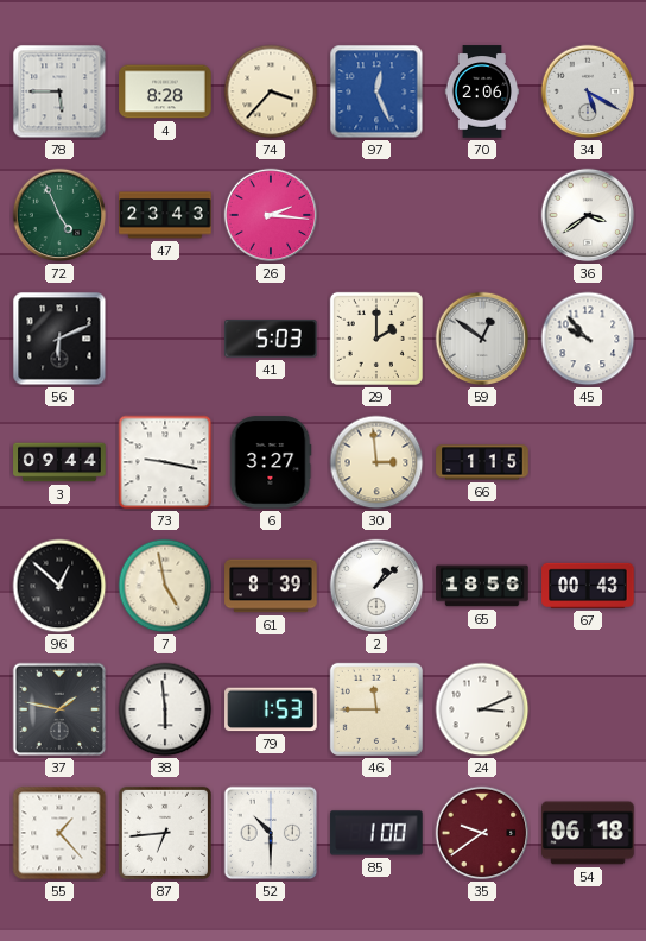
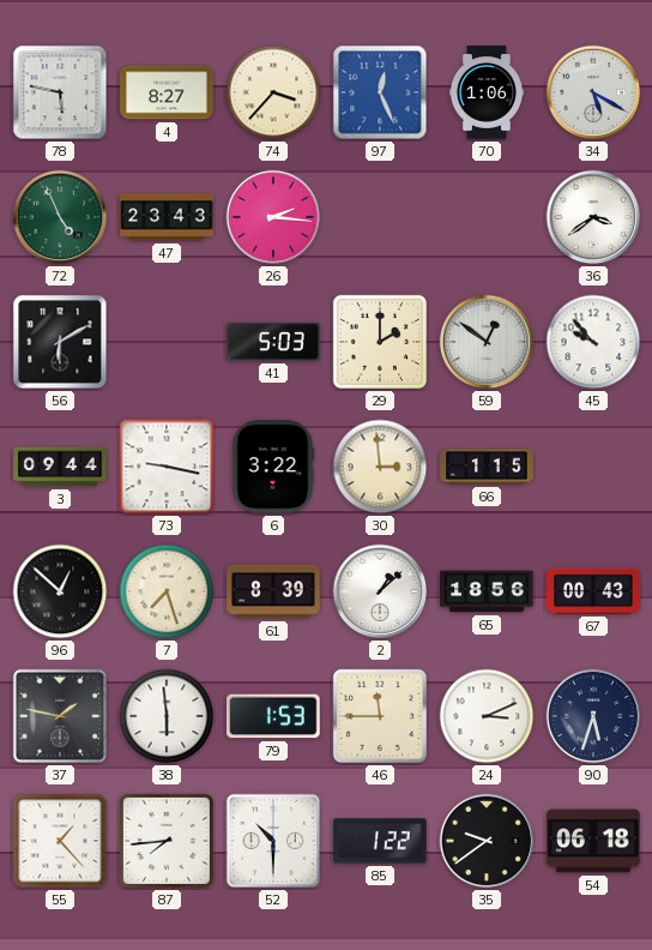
78: 5:45 -> 5:47
4: 8:28 -> 8:27
70: 2:06 -> 1:06
56: 6:11 -> 6:10
6: 3:27 -> 3:22
7: 4:58 -> 7:27
90: none -> 5:33
87: 6:44 -> 7:44
85: 1:00 -> 1:22
35 dial: burgundy -> black
